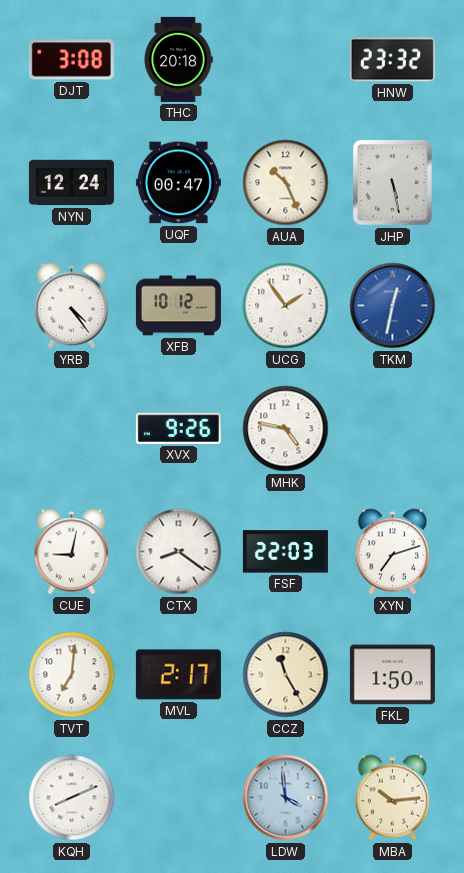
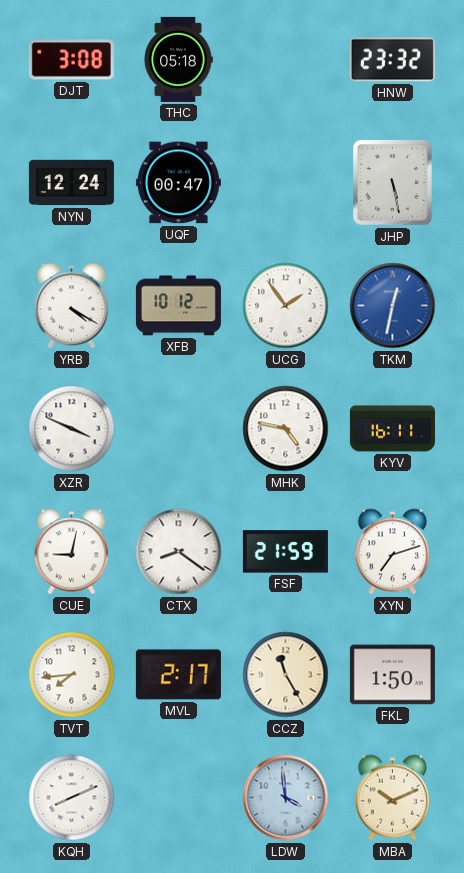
THC: 20:18 -> 05:18
AUA: 10:26 -> none
YRB: 4:24 -> 4:20
XZR: none -> 3:49
XVX: 9:26 -> none
KYV: none -> 16:11
FSF: 22:03 -> 21:59
TVT: 7:01 -> 7:44
MBA: 10:14 -> 10:11
